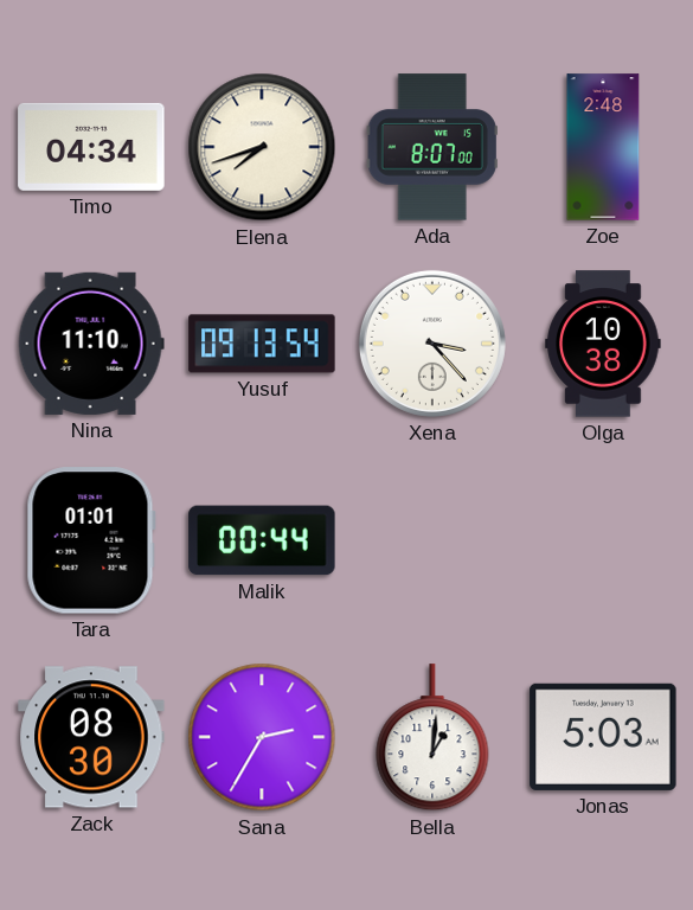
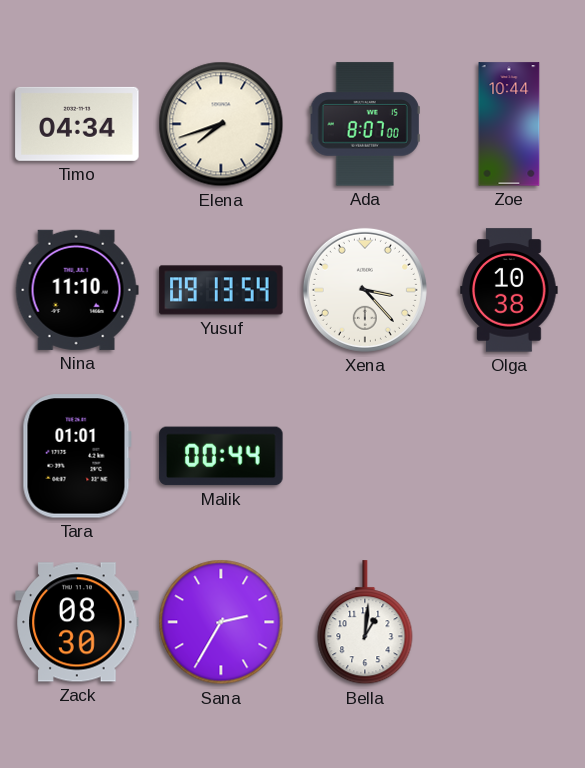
Zoe: 2:48 -> 10:44
Jonas: 5:03 -> none
